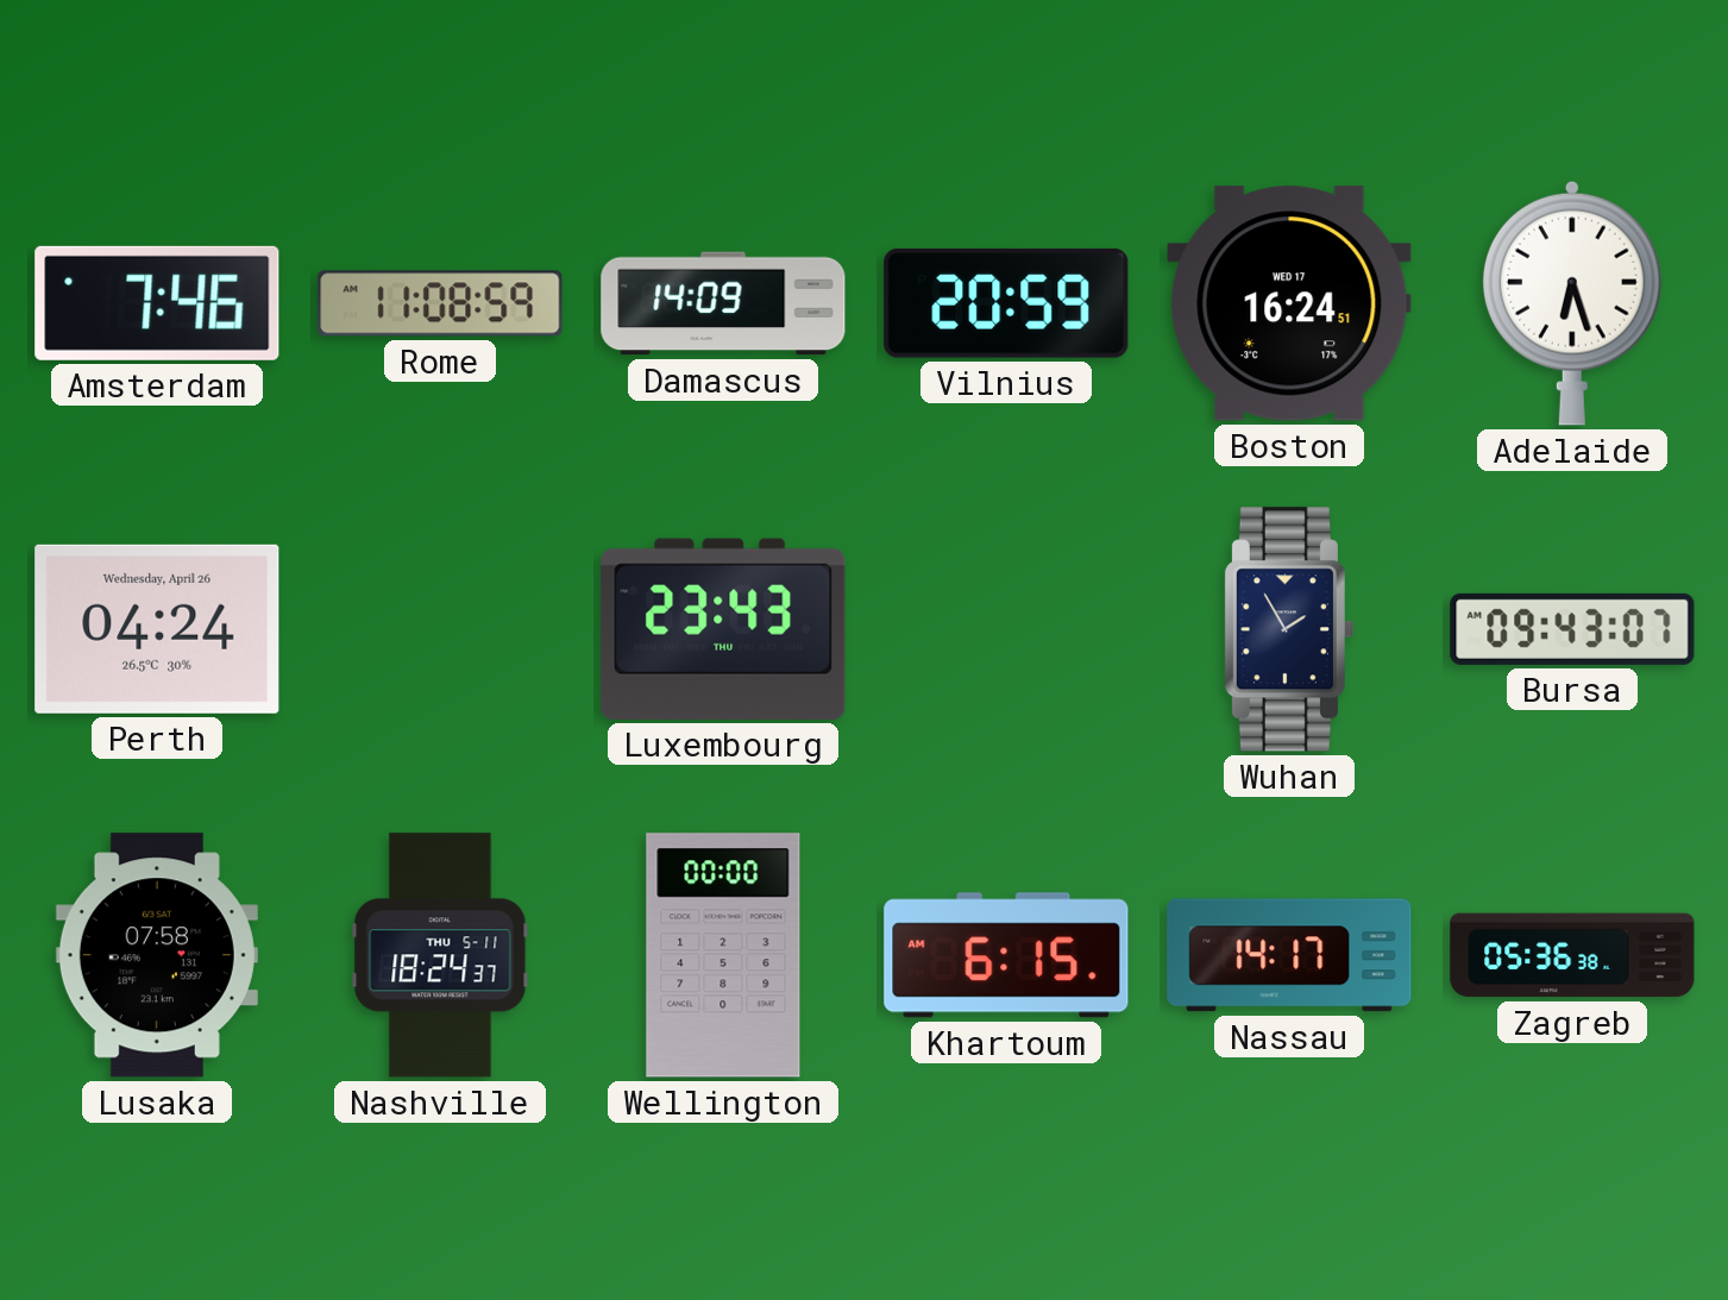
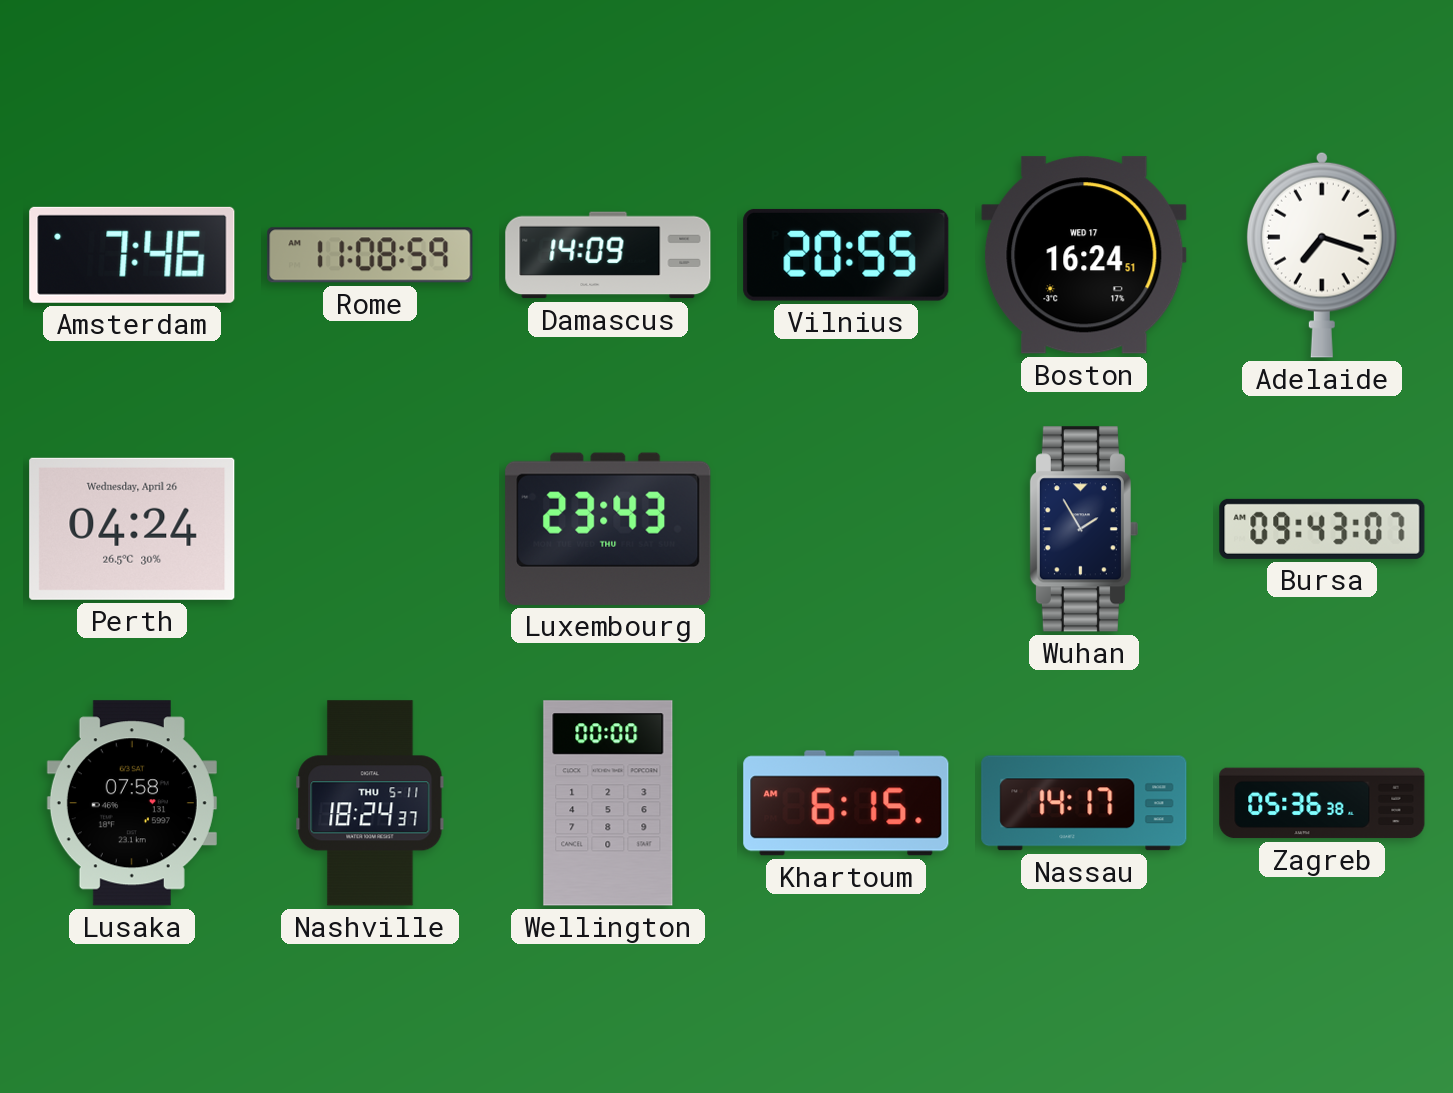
Vilnius: 20:59 -> 20:55
Adelaide: 6:27 -> 7:18
